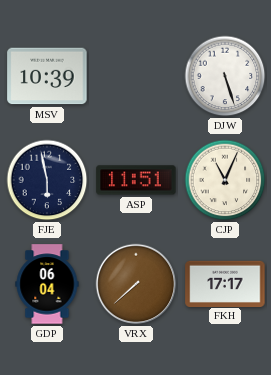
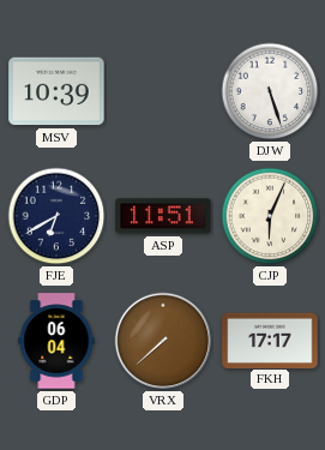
FJE: 5:58 -> 6:40
CJP: 11:04 -> 6:04
